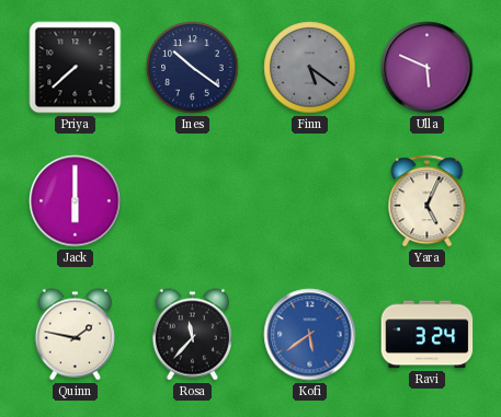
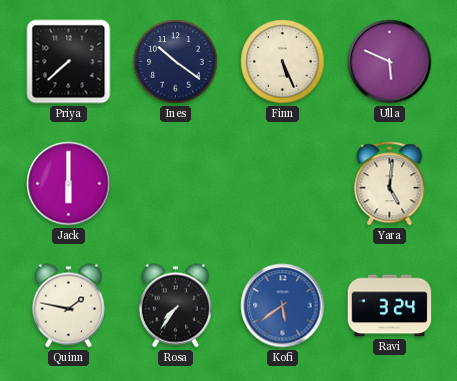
Finn: 5:21 -> 5:26
Finn dial: grey -> cream
Yara: 5:04 -> 5:01
Rosa: 11:37 -> 7:36
